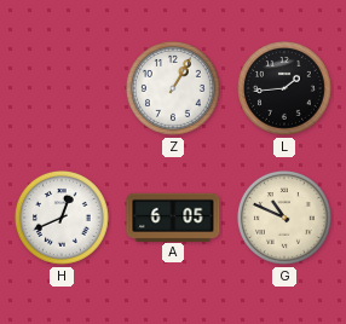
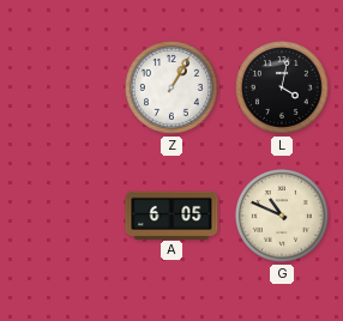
L: 1:44 -> 4:02
H: 12:41 -> none
